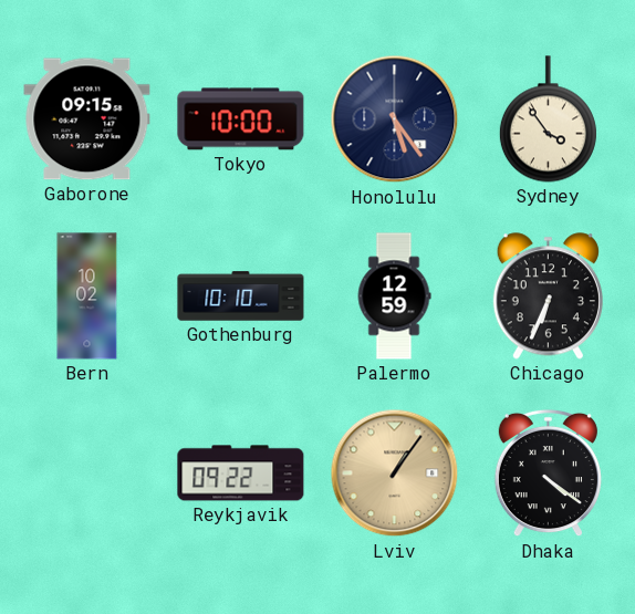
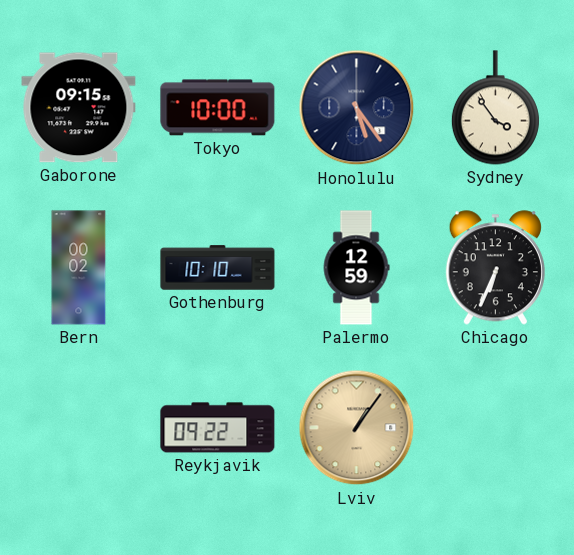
Bern: 10:02 -> 00:02
Dhaka: 4:21 -> none
